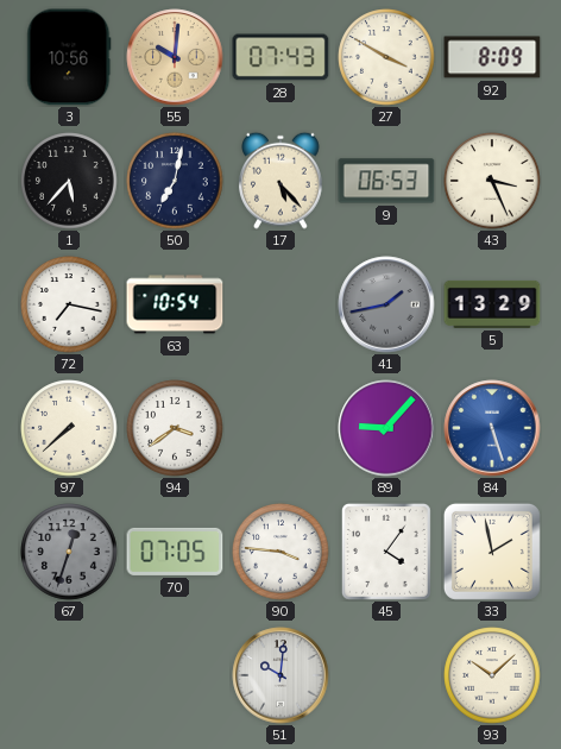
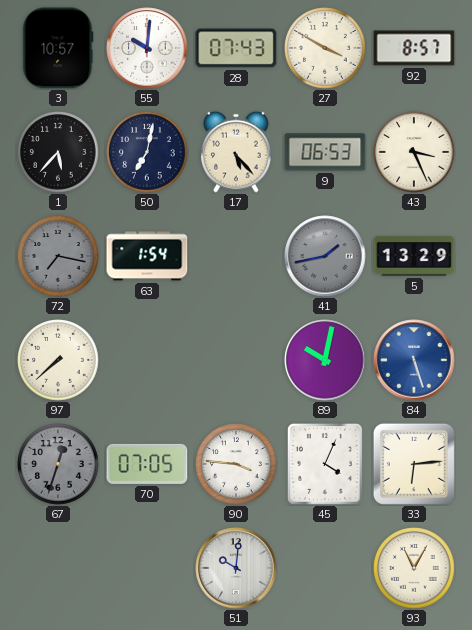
3: 10:56 -> 10:57
55 dial: champagne -> white
92: 8:09 -> 8:57
72 dial: white -> grey
63: 10:54 -> 1:54
94: 3:39 -> none
89: 9:07 -> 10:02
45: 4:06 -> 4:04
33: 1:58 -> 6:14
93: 10:08 -> 11:05
